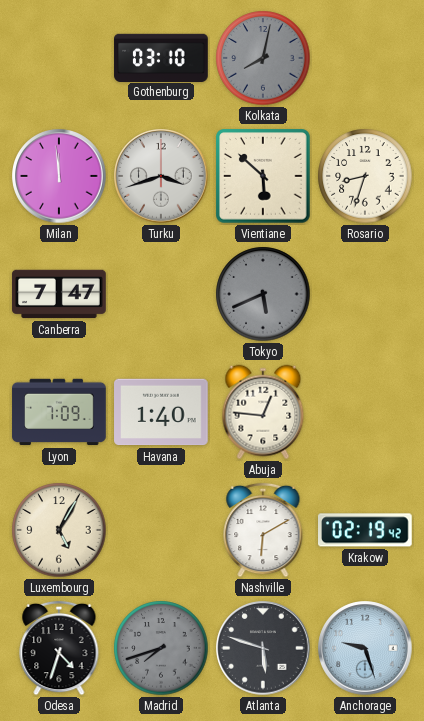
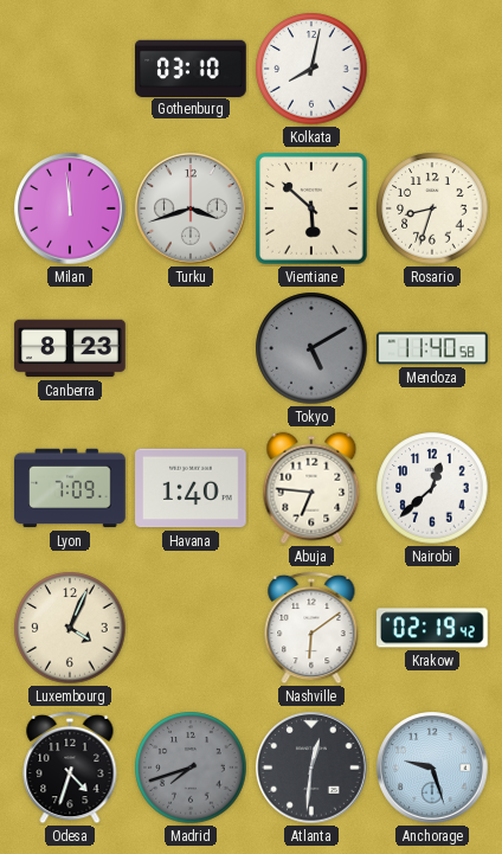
Kolkata dial: grey -> white
Canberra: 7:47 -> 8:23
Tokyo: 5:41 -> 5:10
Mendoza: none -> 11:40
Abuja: 12:46 -> 6:46
Nairobi: none -> 12:38
Luxembourg: 5:05 -> 4:04
Nashville: 6:10 -> 6:09
Atlanta: 5:48 -> 12:31
